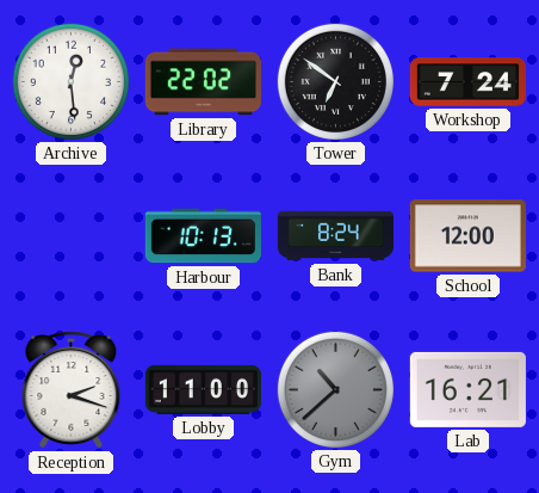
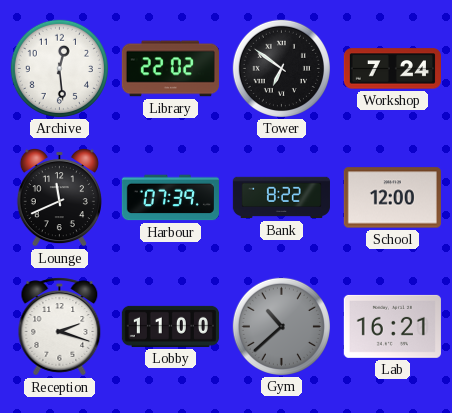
Lounge: none -> 11:41
Harbour: 10:13 -> 07:39
Bank: 8:24 -> 8:22
